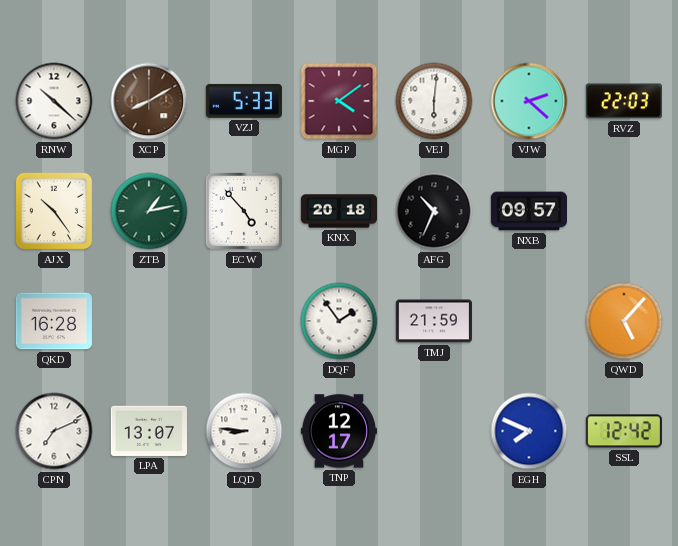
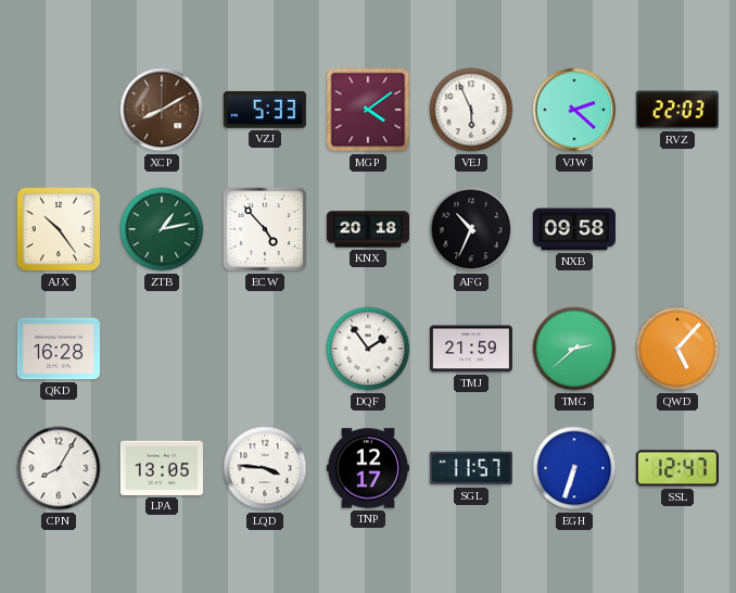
RNW: 10:22 -> none
VEJ: 6:01 -> 5:56
NXB: 09:57 -> 09:58
TMG: none -> 2:38
CPN: 7:11 -> 8:05
LPA: 13:07 -> 13:05
LQD: 8:46 -> 3:46
SGL: none -> 11:57
EGH: 7:49 -> 6:33
SSL: 12:42 -> 12:47
